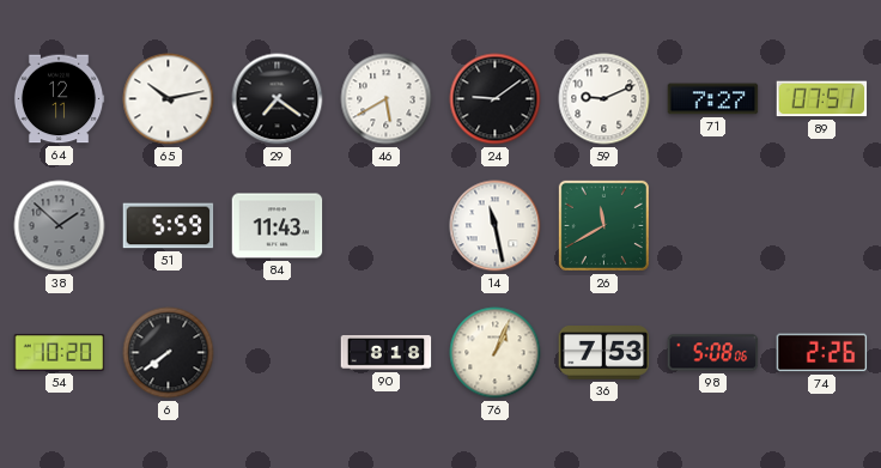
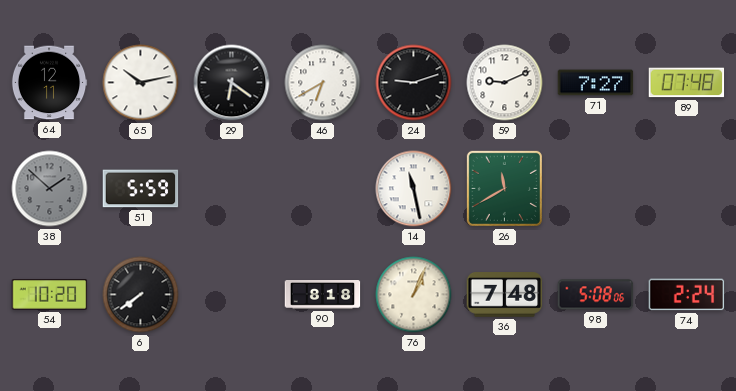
29: 7:21 -> 6:21
46: 5:40 -> 6:40
24: 9:09 -> 9:12
89: 07:51 -> 07:48
84: 11:43 -> none
36: 7:53 -> 7:48
74: 2:26 -> 2:24
